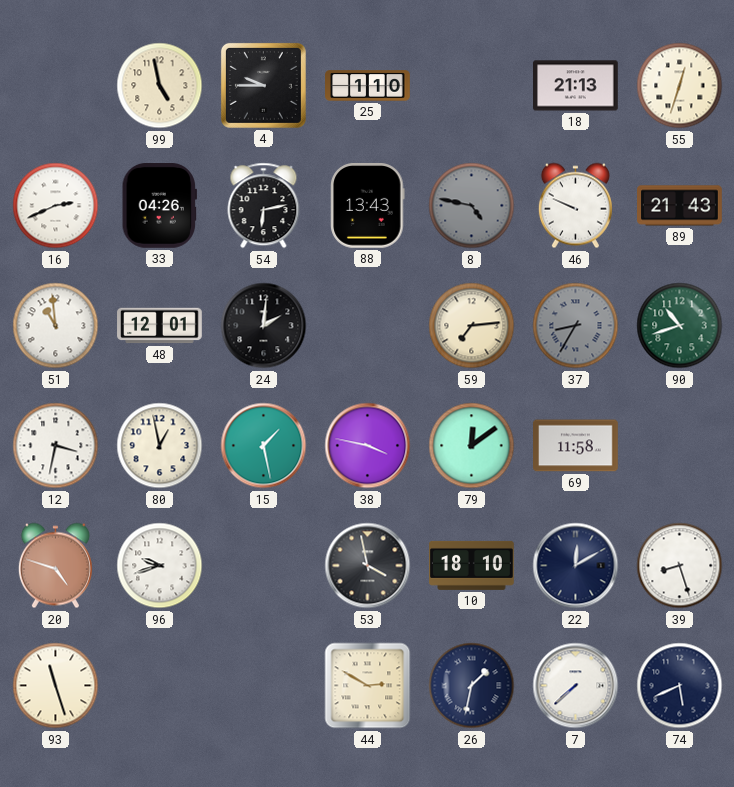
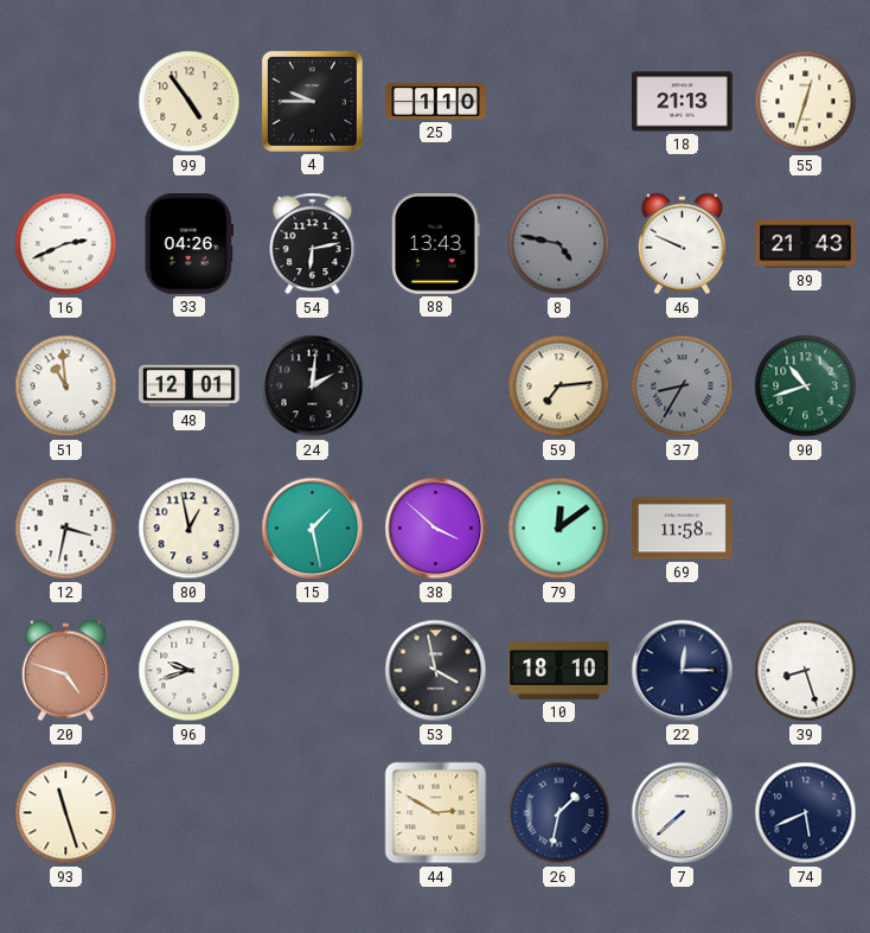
99: 4:58 -> 4:54
38: 3:47 -> 3:52
22: 12:10 -> 12:15
